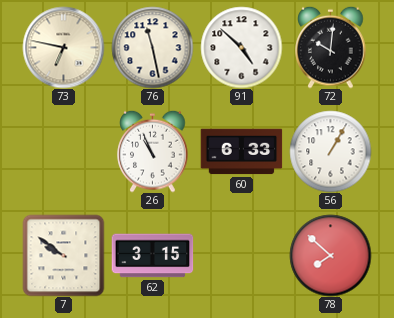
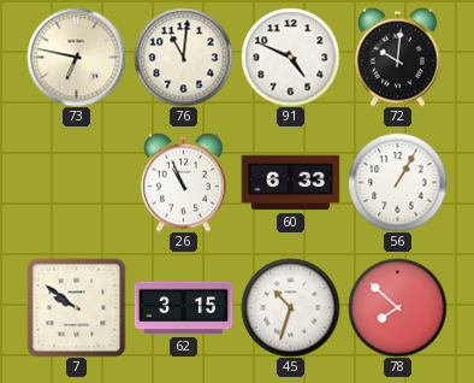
76: 11:28 -> 11:01
91: 4:52 -> 4:49
45: none -> 10:33
